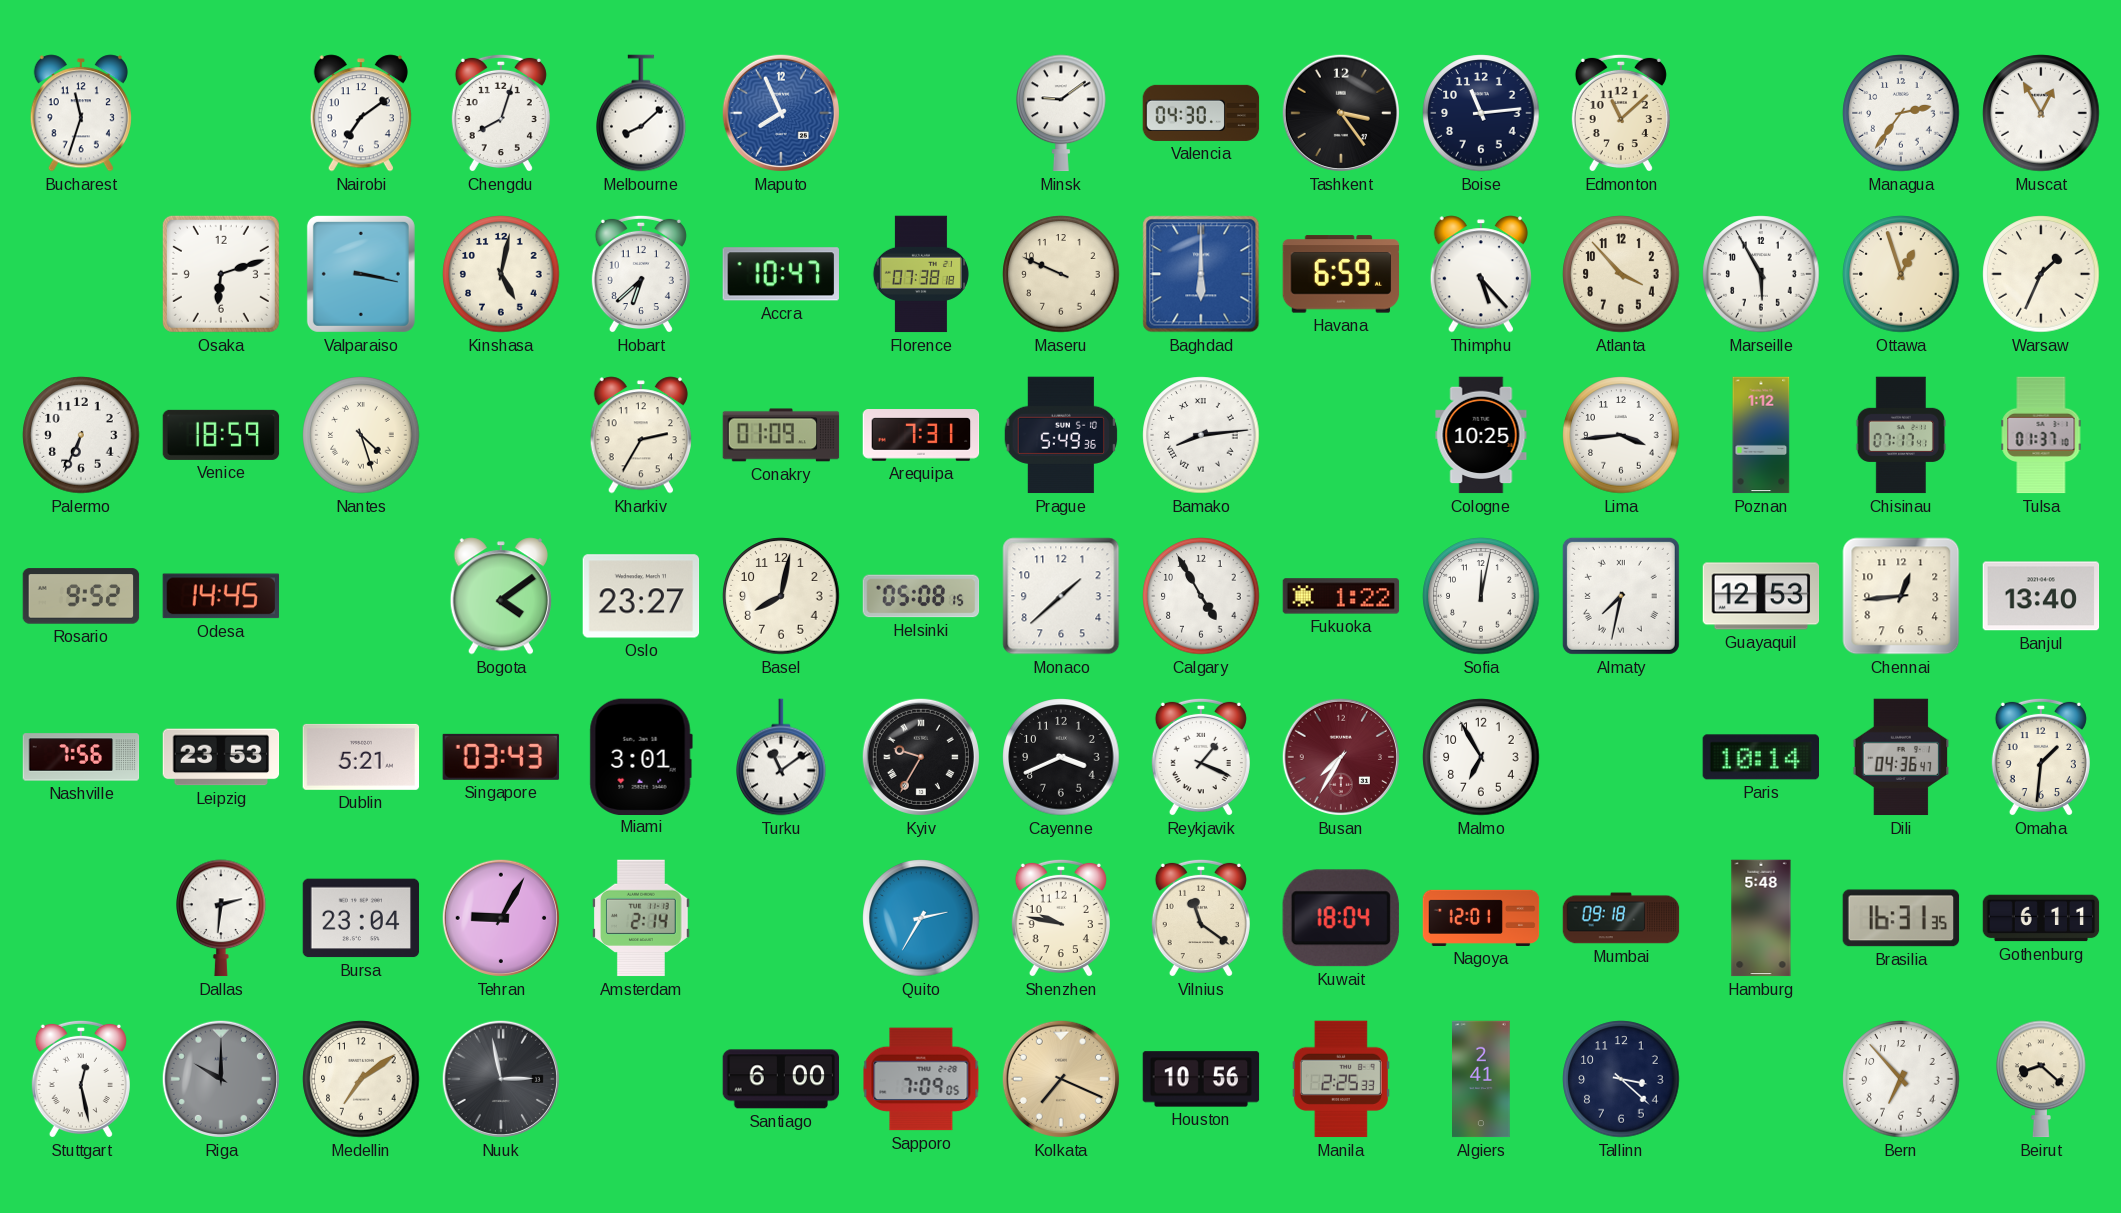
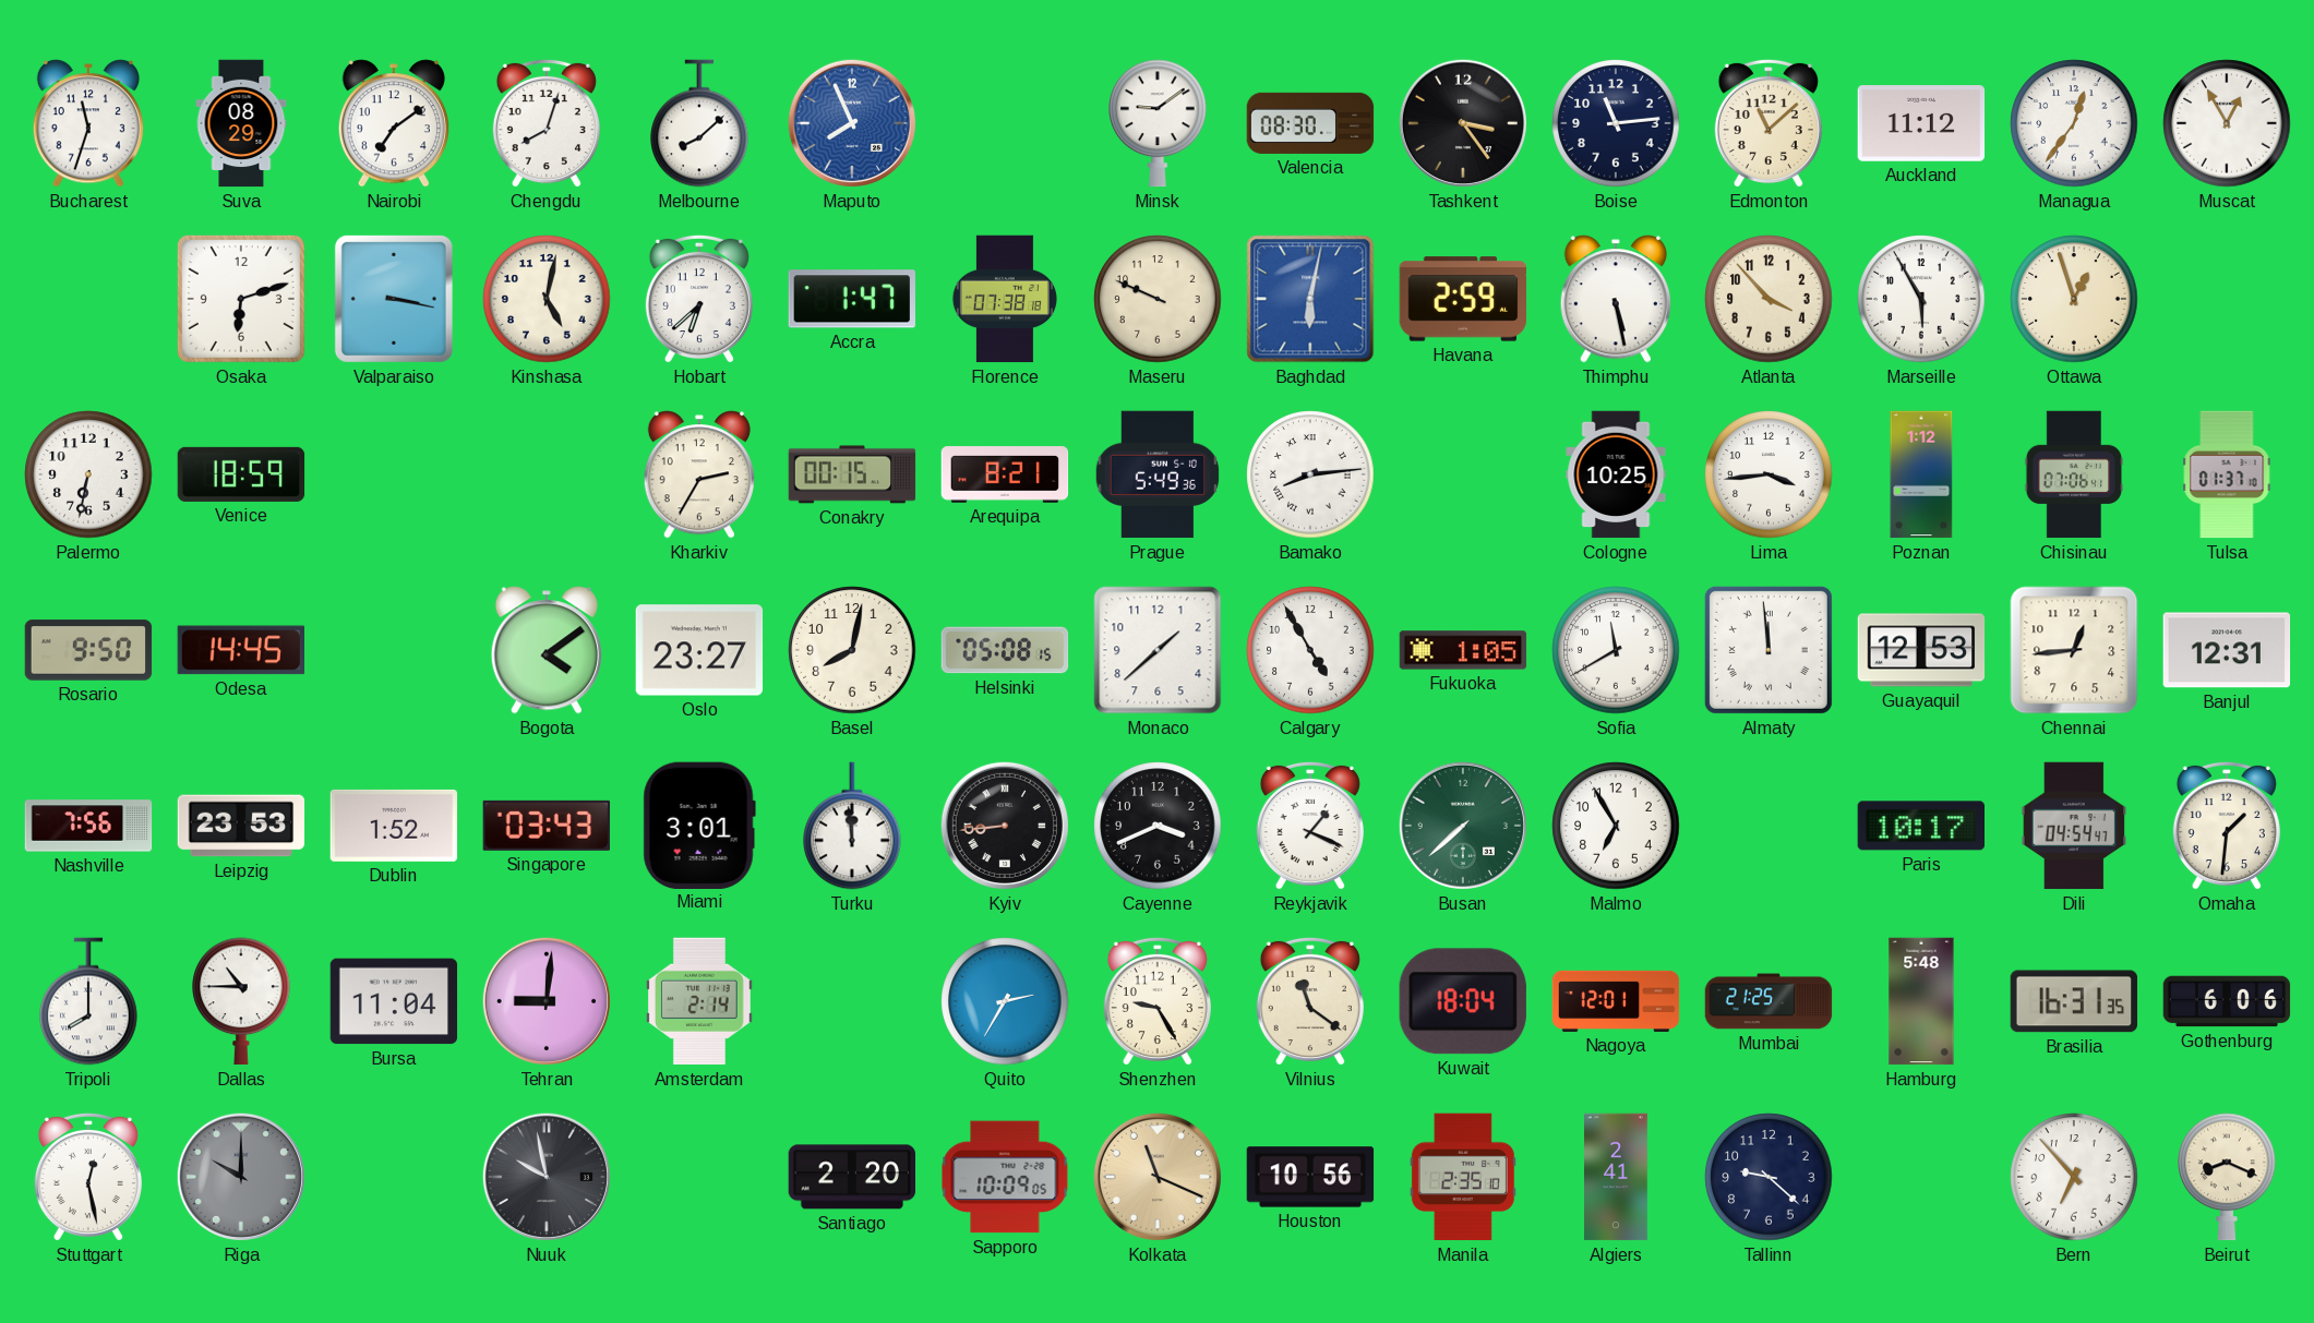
Suva: none -> 08:29
Valencia: 04:30 -> 08:30
Auckland: none -> 11:12
Managua: 2:36 -> 12:36
Accra: 10:47 -> 1:47
Baghdad: 6:00 -> 6:02
Havana: 6:59 -> 2:59
Thimphu: 5:23 -> 5:28
Warsaw: 1:34 -> none
Palermo: 6:34 -> 6:32
Nantes: 4:27 -> none
Conakry: 01:09 -> 00:15
Arequipa: 7:31 -> 8:21
Chisinau: 07:17 -> 07:06
Rosario: 9:52 -> 9:50
Fukuoka: 1:22 -> 1:05
Sofia: 12:02 -> 11:40
Almaty: 7:32 -> 11:59
Banjul: 13:40 -> 12:31
Dublin: 5:21 -> 1:52
Turku: 11:09 -> 11:59
Kyiv: 9:35 -> 8:44
Busan: 7:35 -> 7:38
Busan dial: burgundy -> green
Paris: 10:14 -> 10:17
Dili: 04:36 -> 04:54
Tripoli: none -> 8:00
Dallas: 2:31 -> 10:45
Bursa: 23:04 -> 11:04
Tehran: 9:05 -> 9:01
Shenzhen: 9:47 -> 9:25
Mumbai: 09:18 -> 21:25
Gothenburg: 6:11 -> 6:06
Medellin: 7:09 -> none
Nuuk: 2:58 -> 9:58
Santiago: 6:00 -> 2:20
Sapporo: 7:09 -> 10:09
Kolkata: 7:19 -> 11:19
Manila: 2:25 -> 2:35
Tallinn: 3:22 -> 9:22
Beirut: 8:22 -> 8:19
